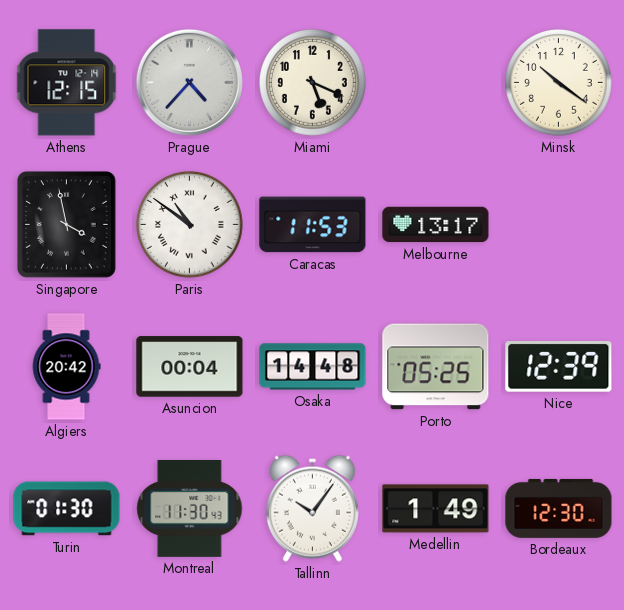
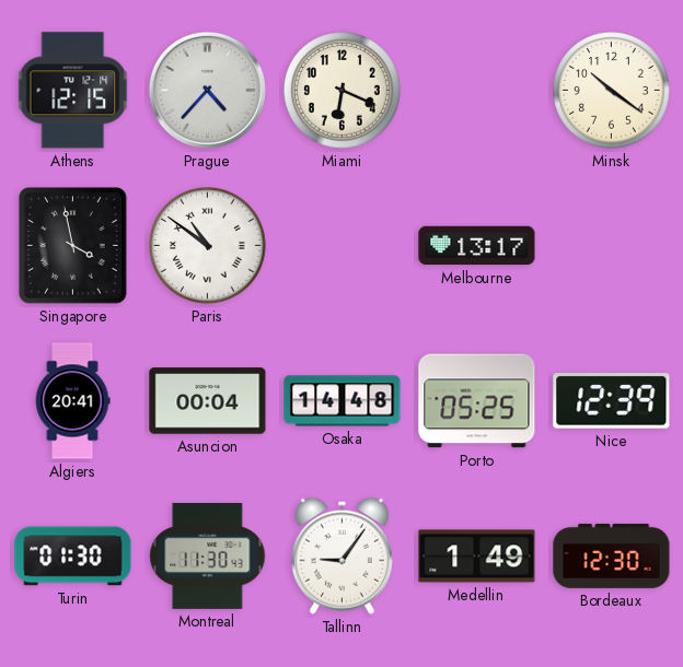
Miami: 5:19 -> 6:19
Caracas: 11:53 -> none
Algiers: 20:42 -> 20:41
Tallinn: 10:06 -> 9:06
